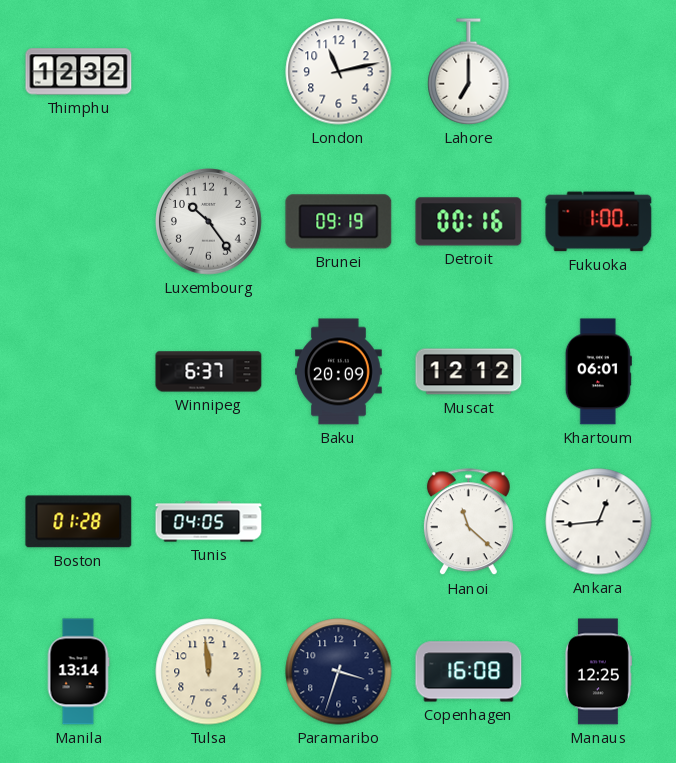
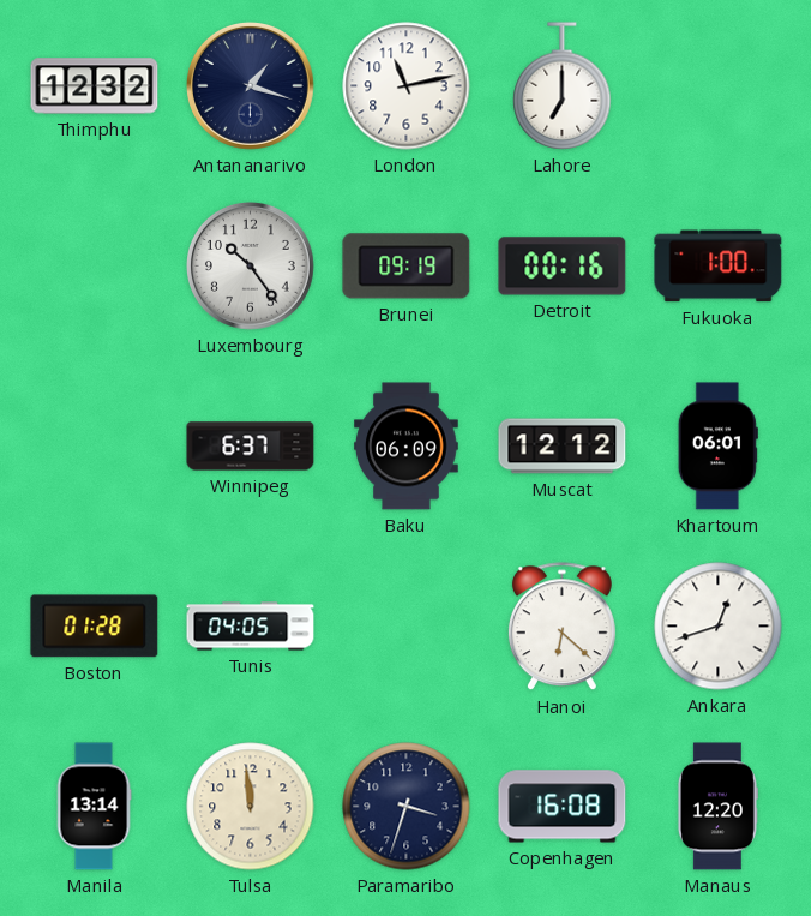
Antananarivo: none -> 1:18
Baku: 20:09 -> 06:09
Hanoi: 11:22 -> 6:22
Ankara: 12:44 -> 12:42
Manaus: 12:25 -> 12:20
